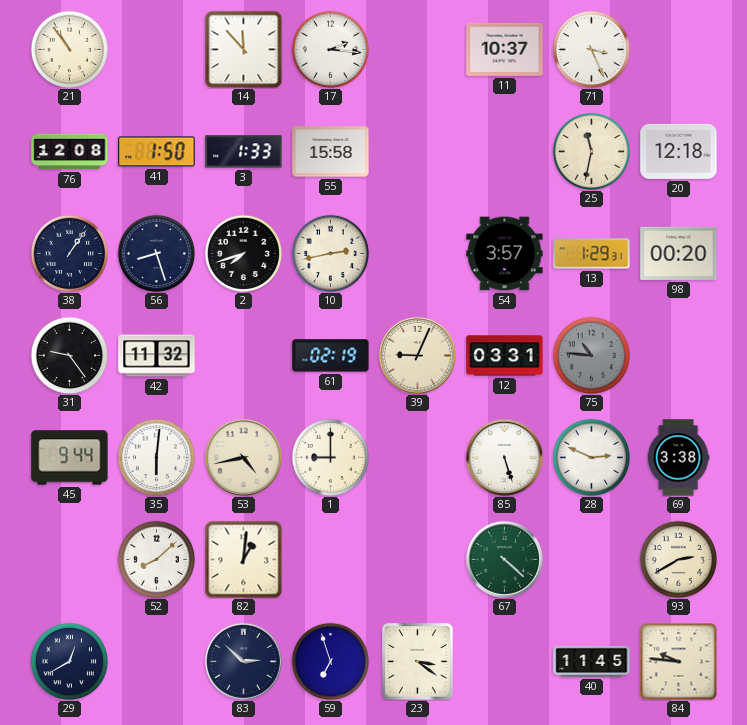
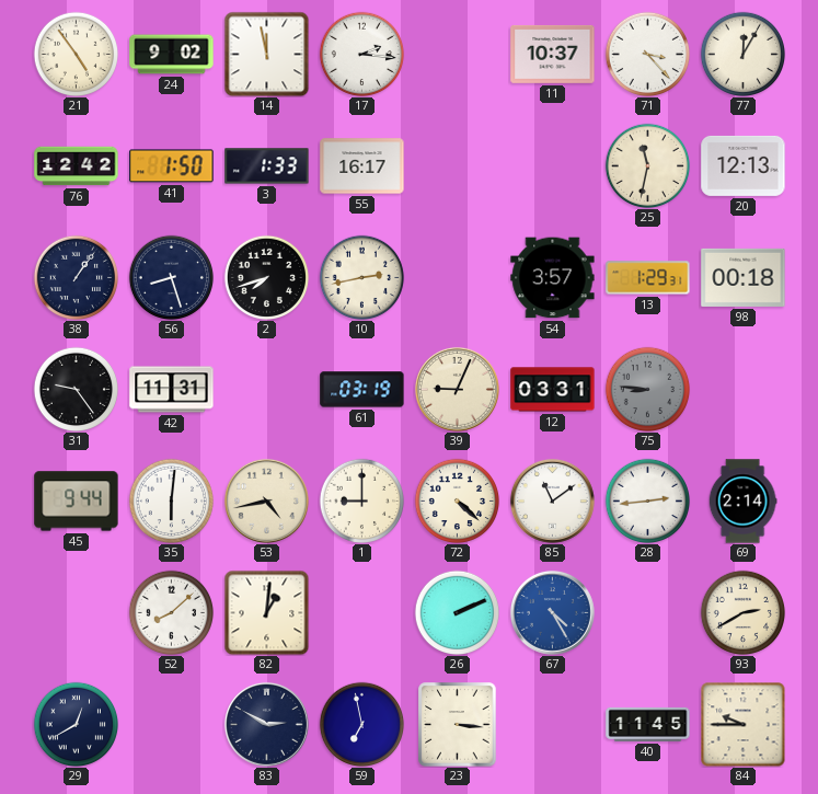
21: 10:54 -> 4:54
24: none -> 9:02
14: 11:53 -> 11:58
71: 3:26 -> 3:23
77: none -> 12:05
76: 12:08 -> 12:42
55: 15:58 -> 16:17
20: 12:18 -> 12:13
98: 00:20 -> 00:18
42: 11:32 -> 11:31
61: 02:19 -> 03:19
75: 10:46 -> 8:46
72: none -> 4:22
85: 5:27 -> 11:09
28: 2:49 -> 2:44
69: 3:38 -> 2:14
26: none -> 2:11
67: 4:22 -> 4:25
67 dial: green -> blue
83: 2:52 -> 2:50
59: 6:57 -> 6:58
23: 3:21 -> 3:16
84: 9:46 -> 9:45
